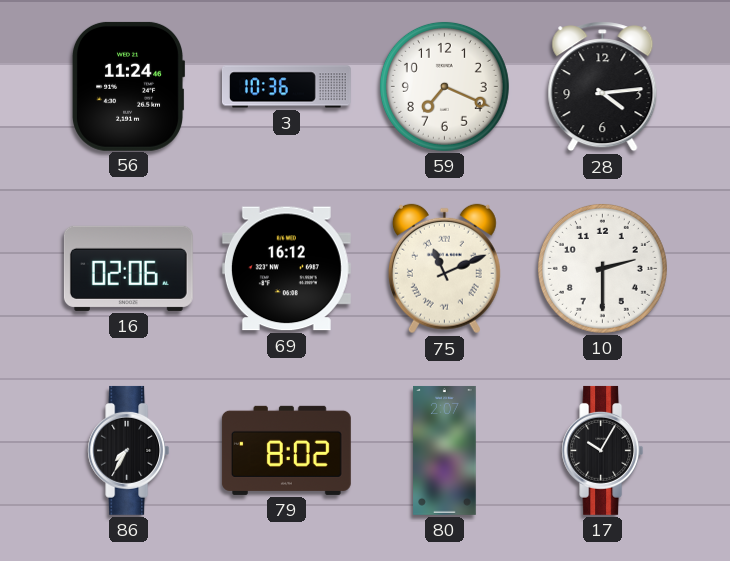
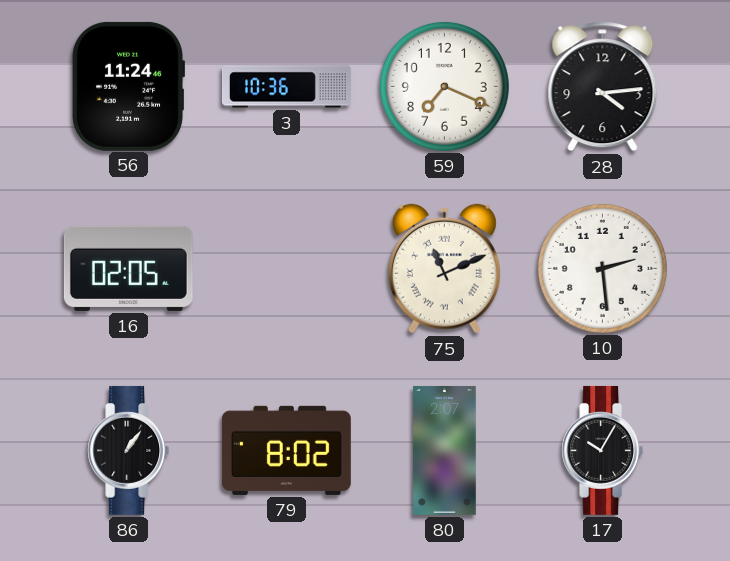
16: 02:06 -> 02:05
69: 16:12 -> none
10: 2:30 -> 2:29
86: 7:35 -> 1:06
